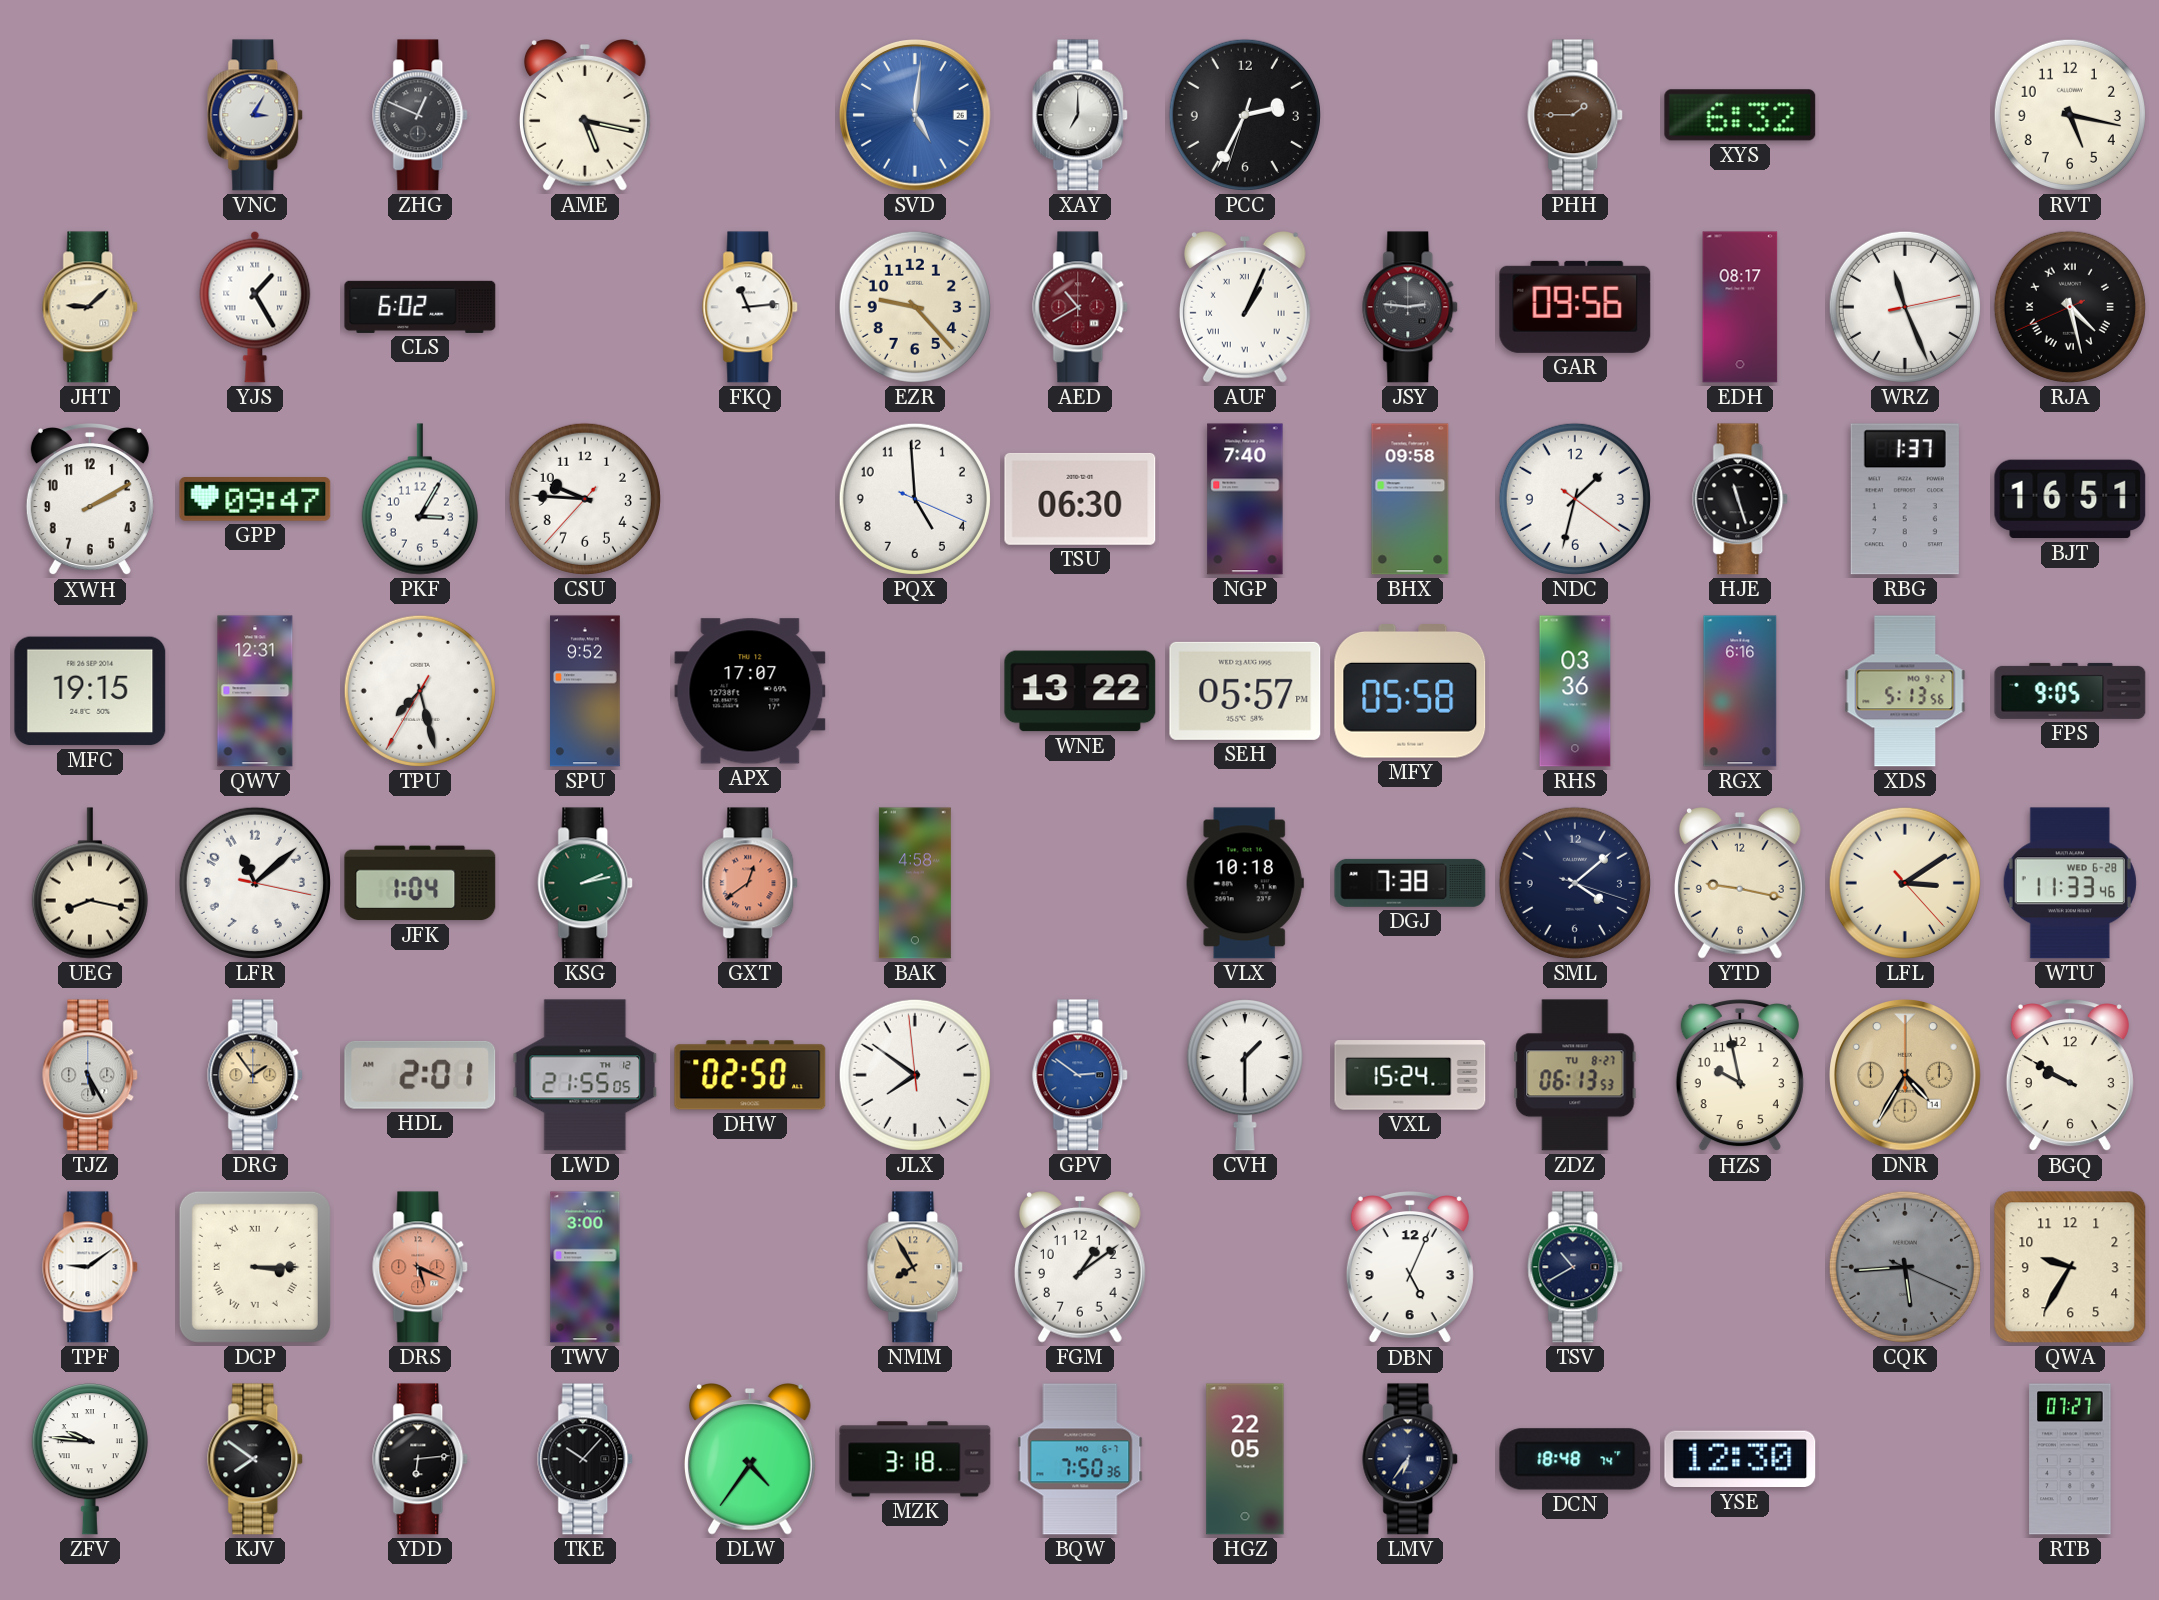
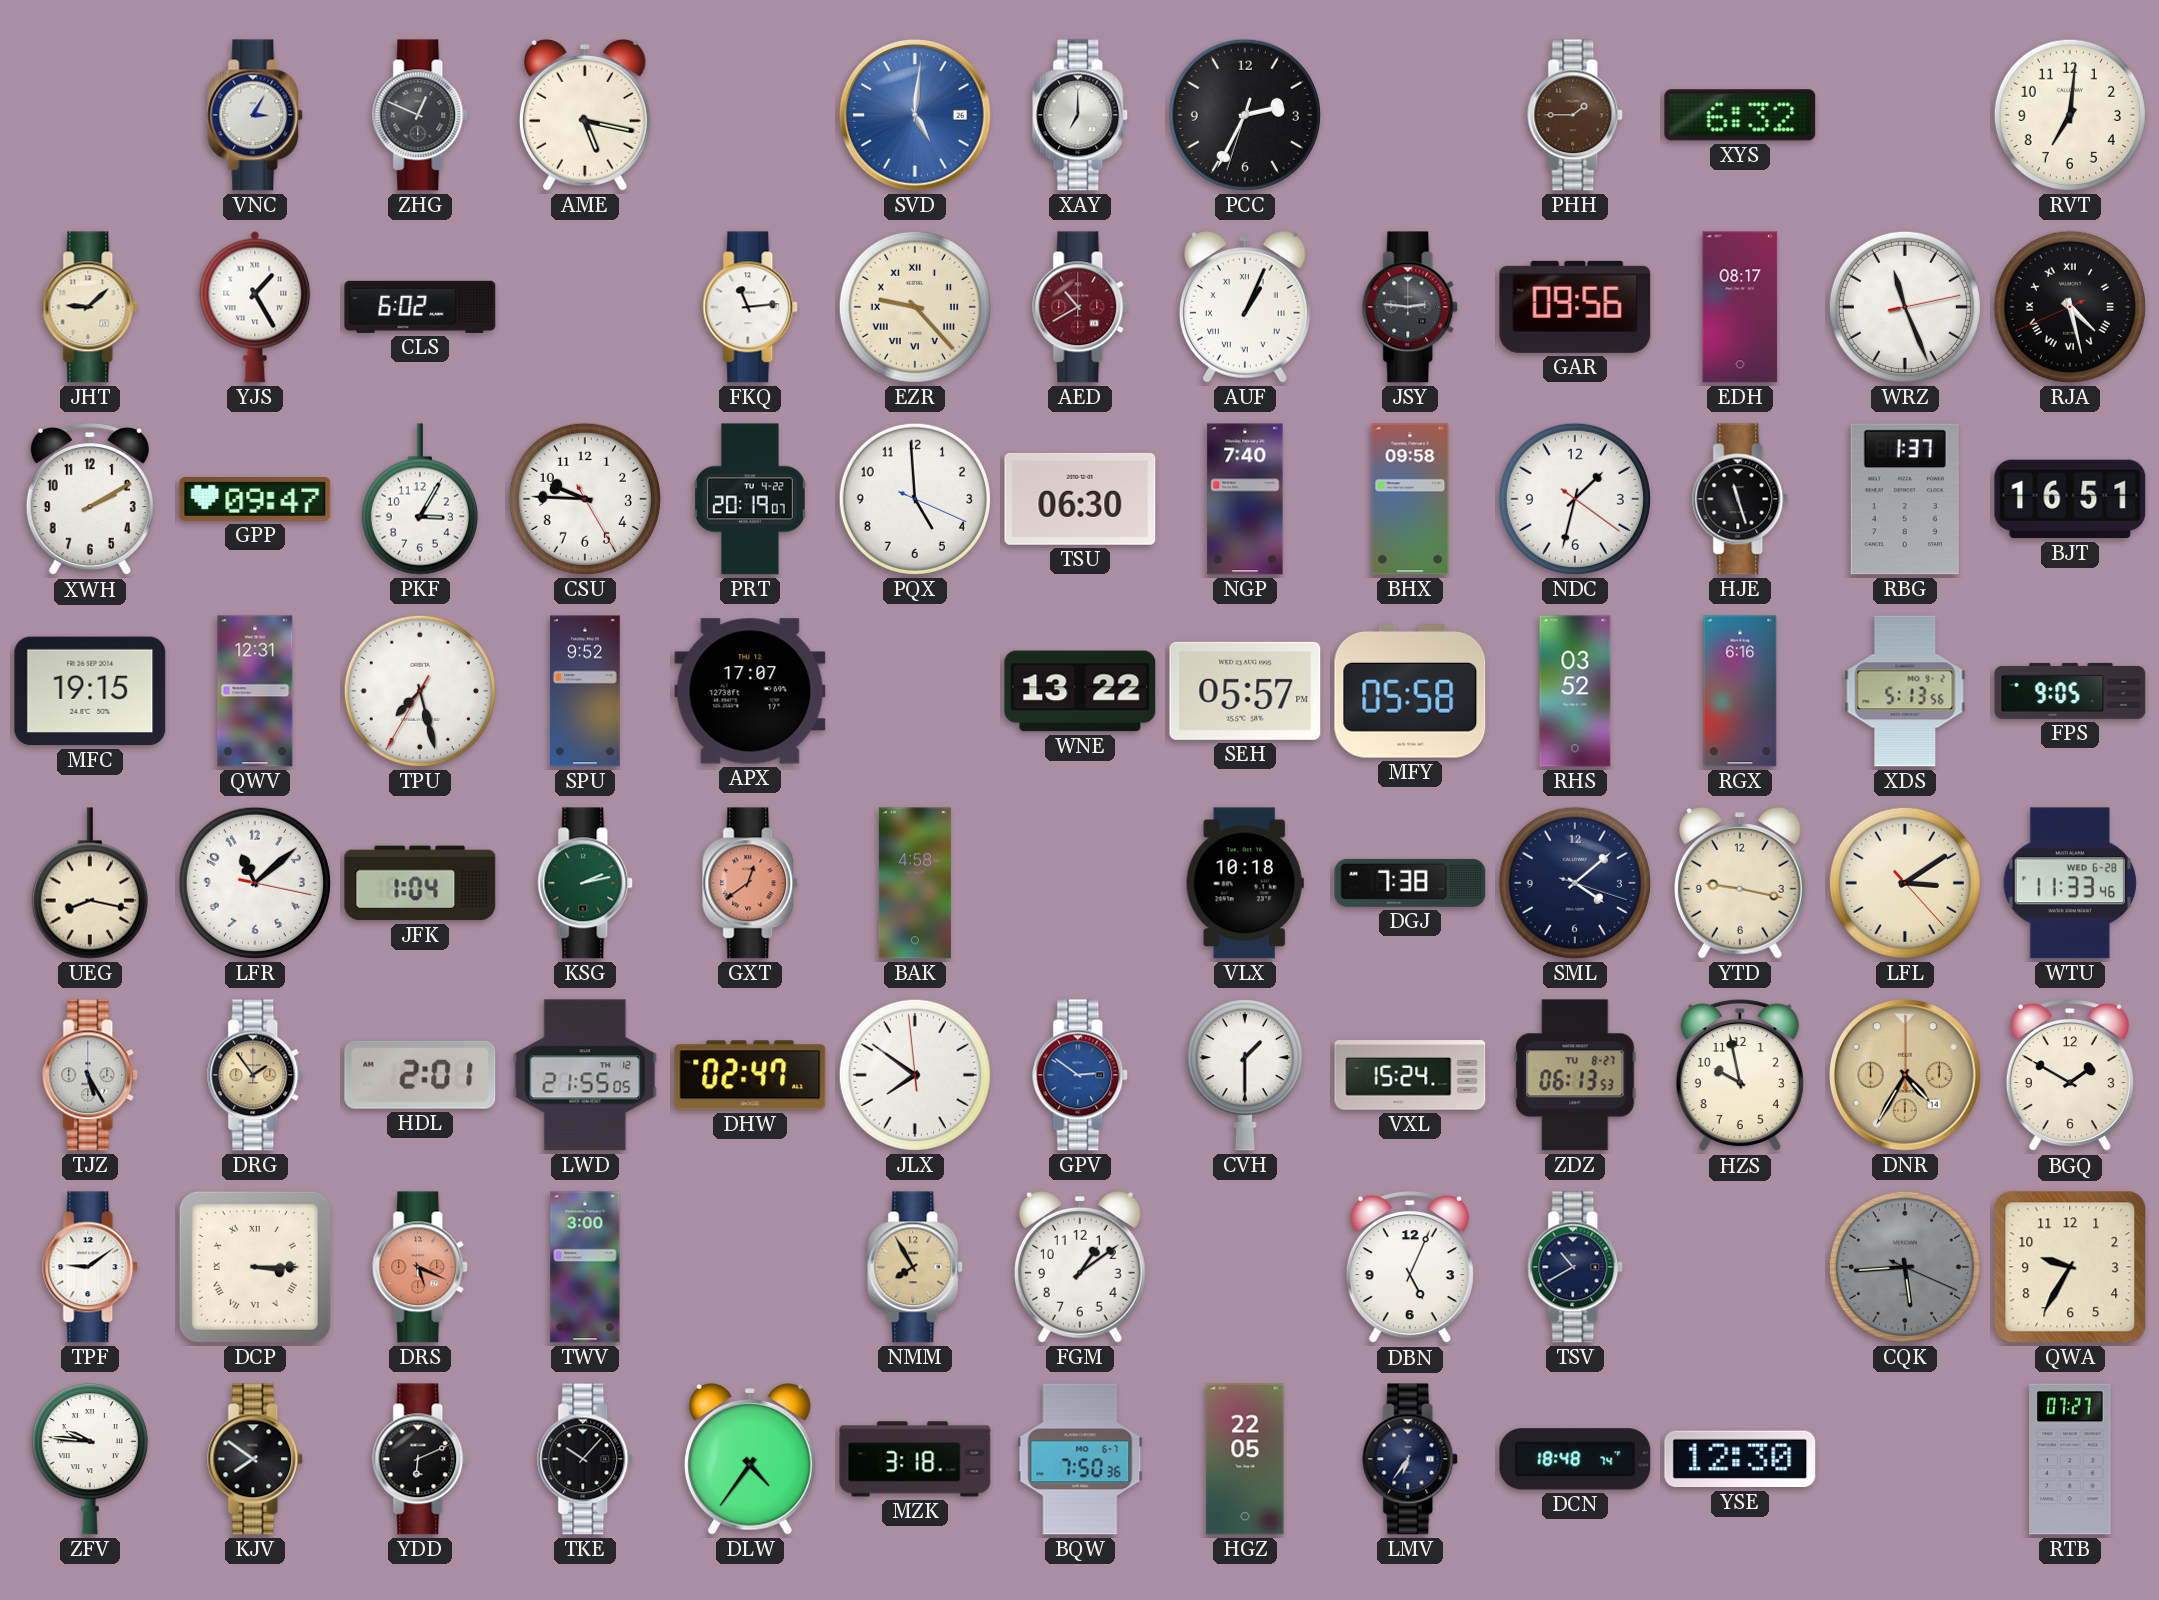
RVT: 5:17 -> 7:01
EZR numerals: Arabic -> Roman
CSU: 9:45:37 -> 9:45:25
PRT: none -> 20:19
RHS: 03:36 -> 03:52
DHW: 02:50 -> 02:47
BGQ: 9:50 -> 1:50
YDD: 6:14 -> 6:11
